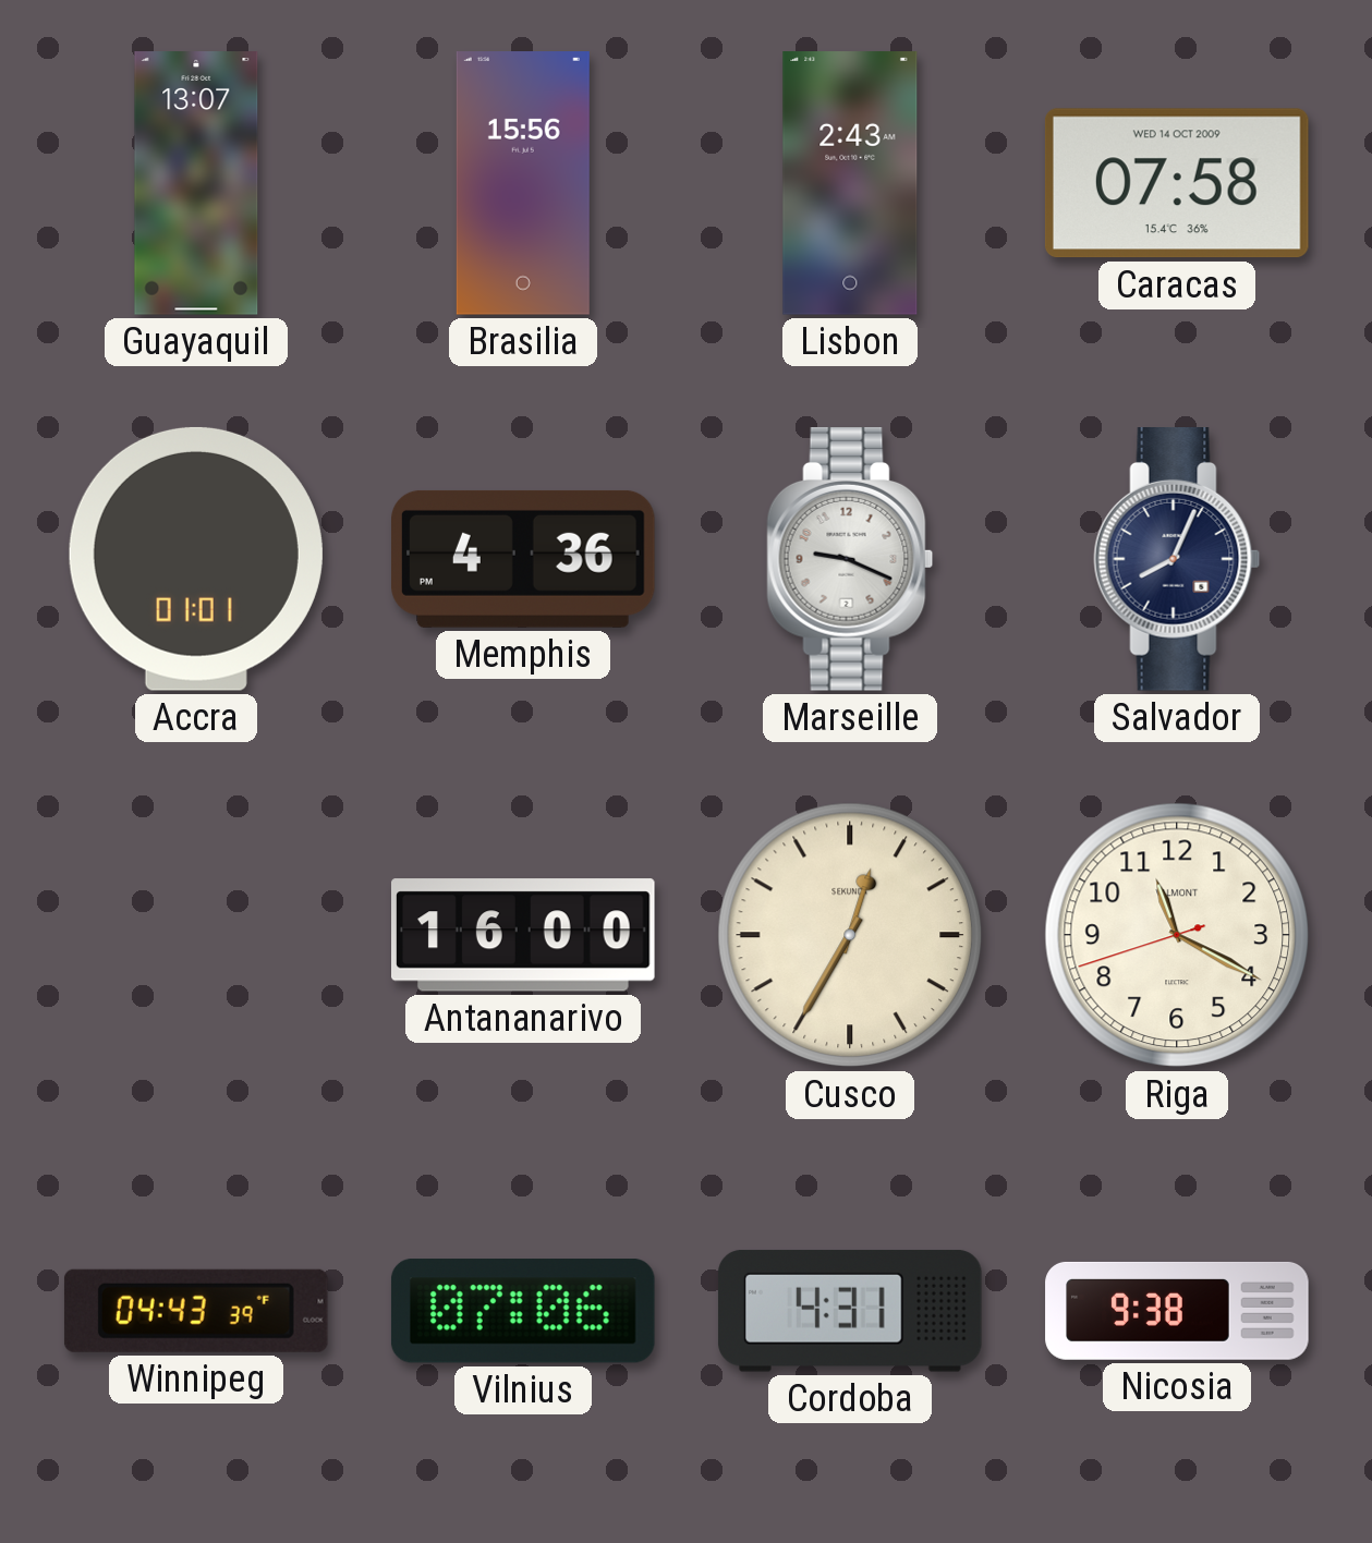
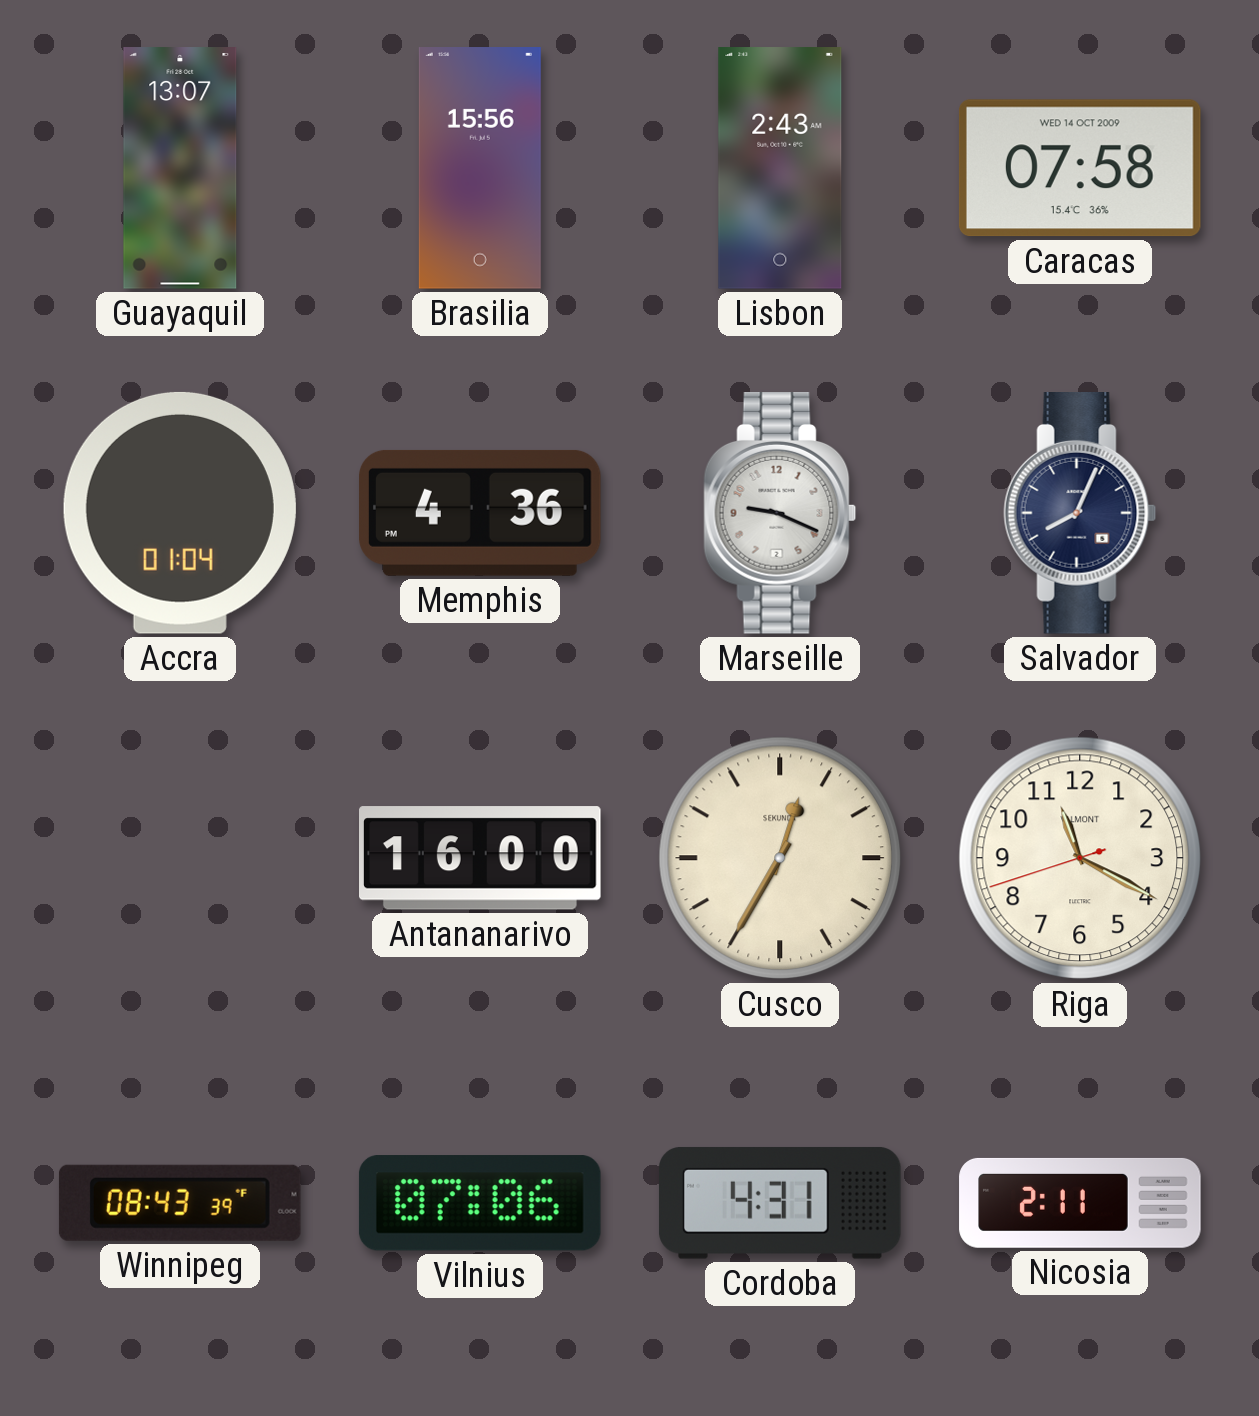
Accra: 01:01 -> 01:04
Winnipeg: 04:43 -> 08:43
Nicosia: 9:38 -> 2:11
